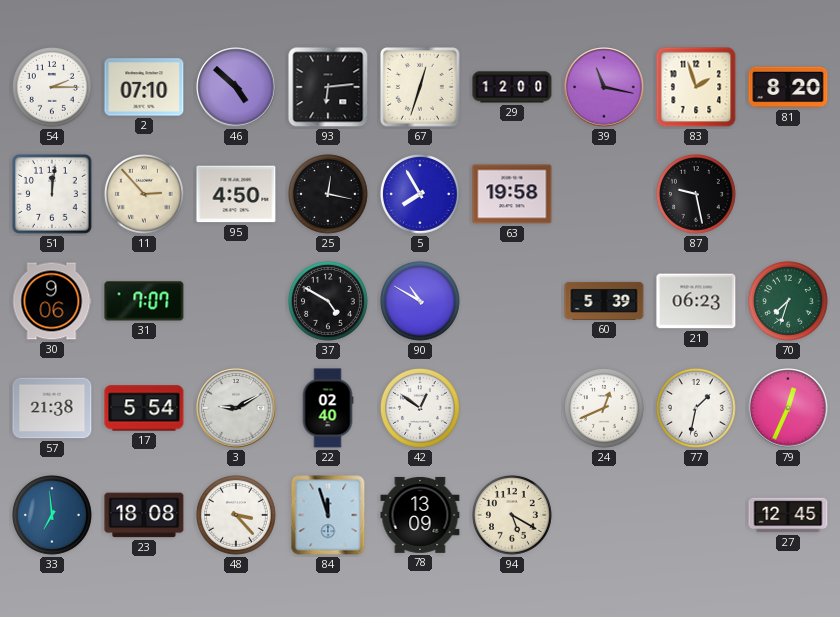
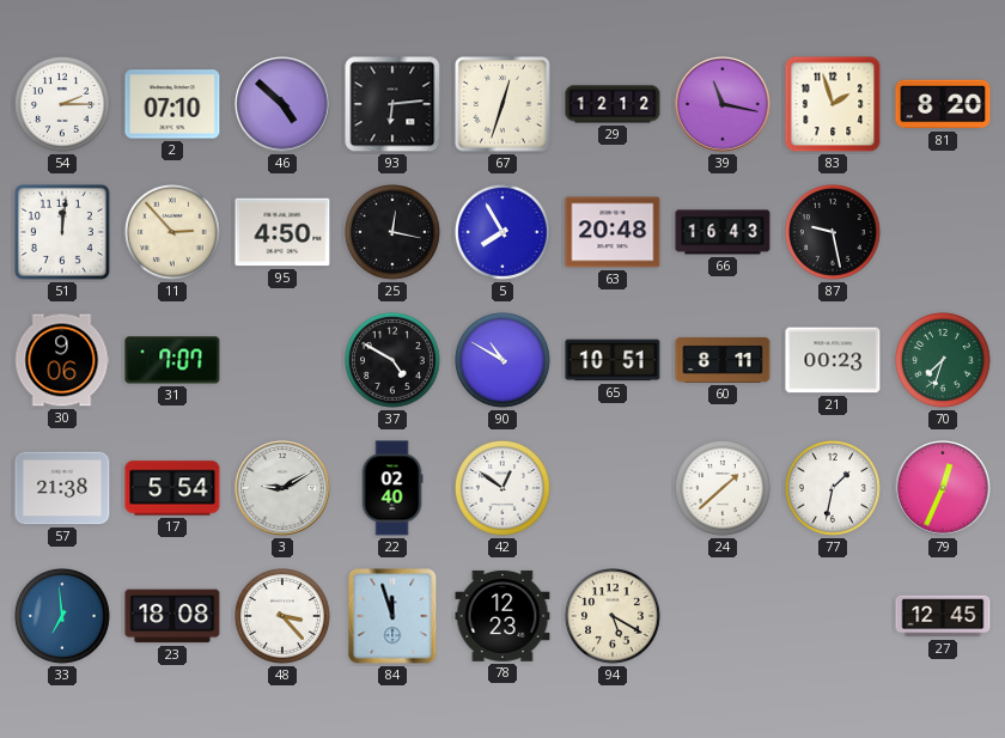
29: 12:00 -> 12:12
63: 19:58 -> 20:48
66: none -> 16:43
65: none -> 10:51
60: 5:39 -> 8:11
21: 06:23 -> 00:23
24: 12:41 -> 1:38
78: 13:09 -> 12:23
